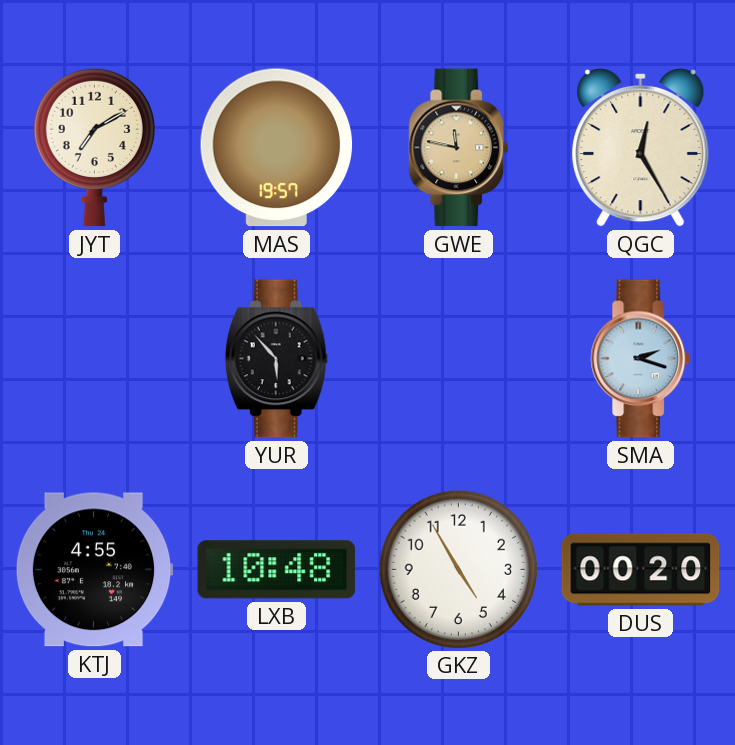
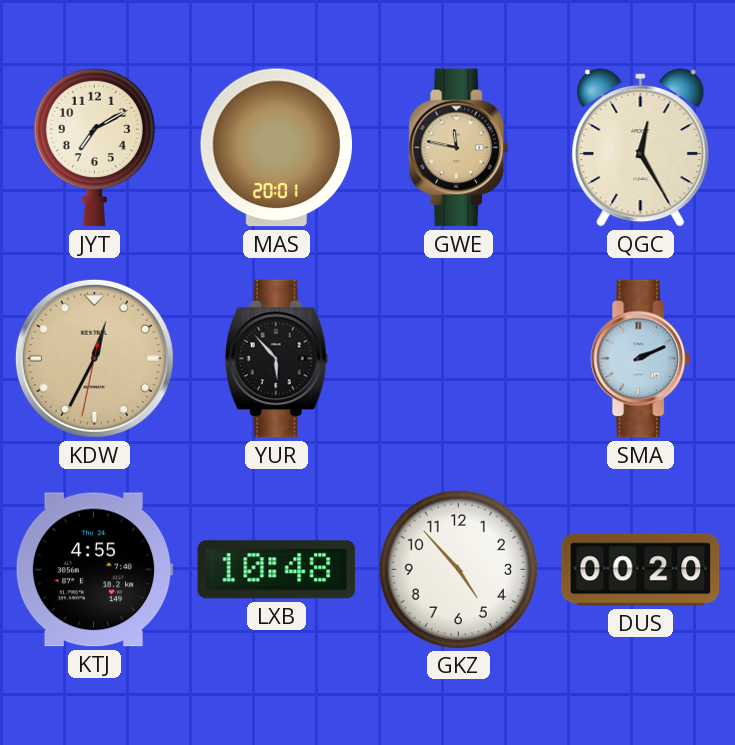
MAS: 19:57 -> 20:01
KDW: none -> 12:34
SMA: 2:18 -> 2:11
GKZ: 4:55 -> 4:53
